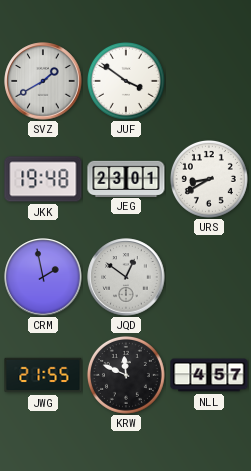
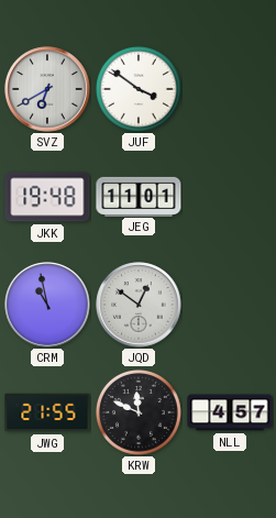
SVZ: 1:40 -> 6:40
JEG: 23:01 -> 11:01
URS: 8:40 -> none
CRM: 1:58 -> 10:58
